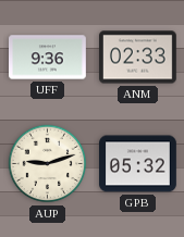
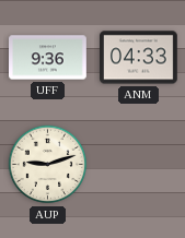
ANM: 02:33 -> 04:33
GPB: 05:32 -> none
